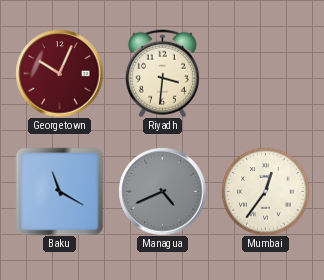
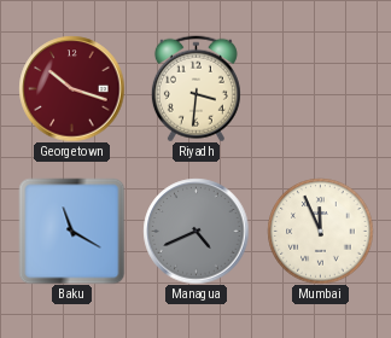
Georgetown: 10:04 -> 10:18
Mumbai: 12:36 -> 11:56
